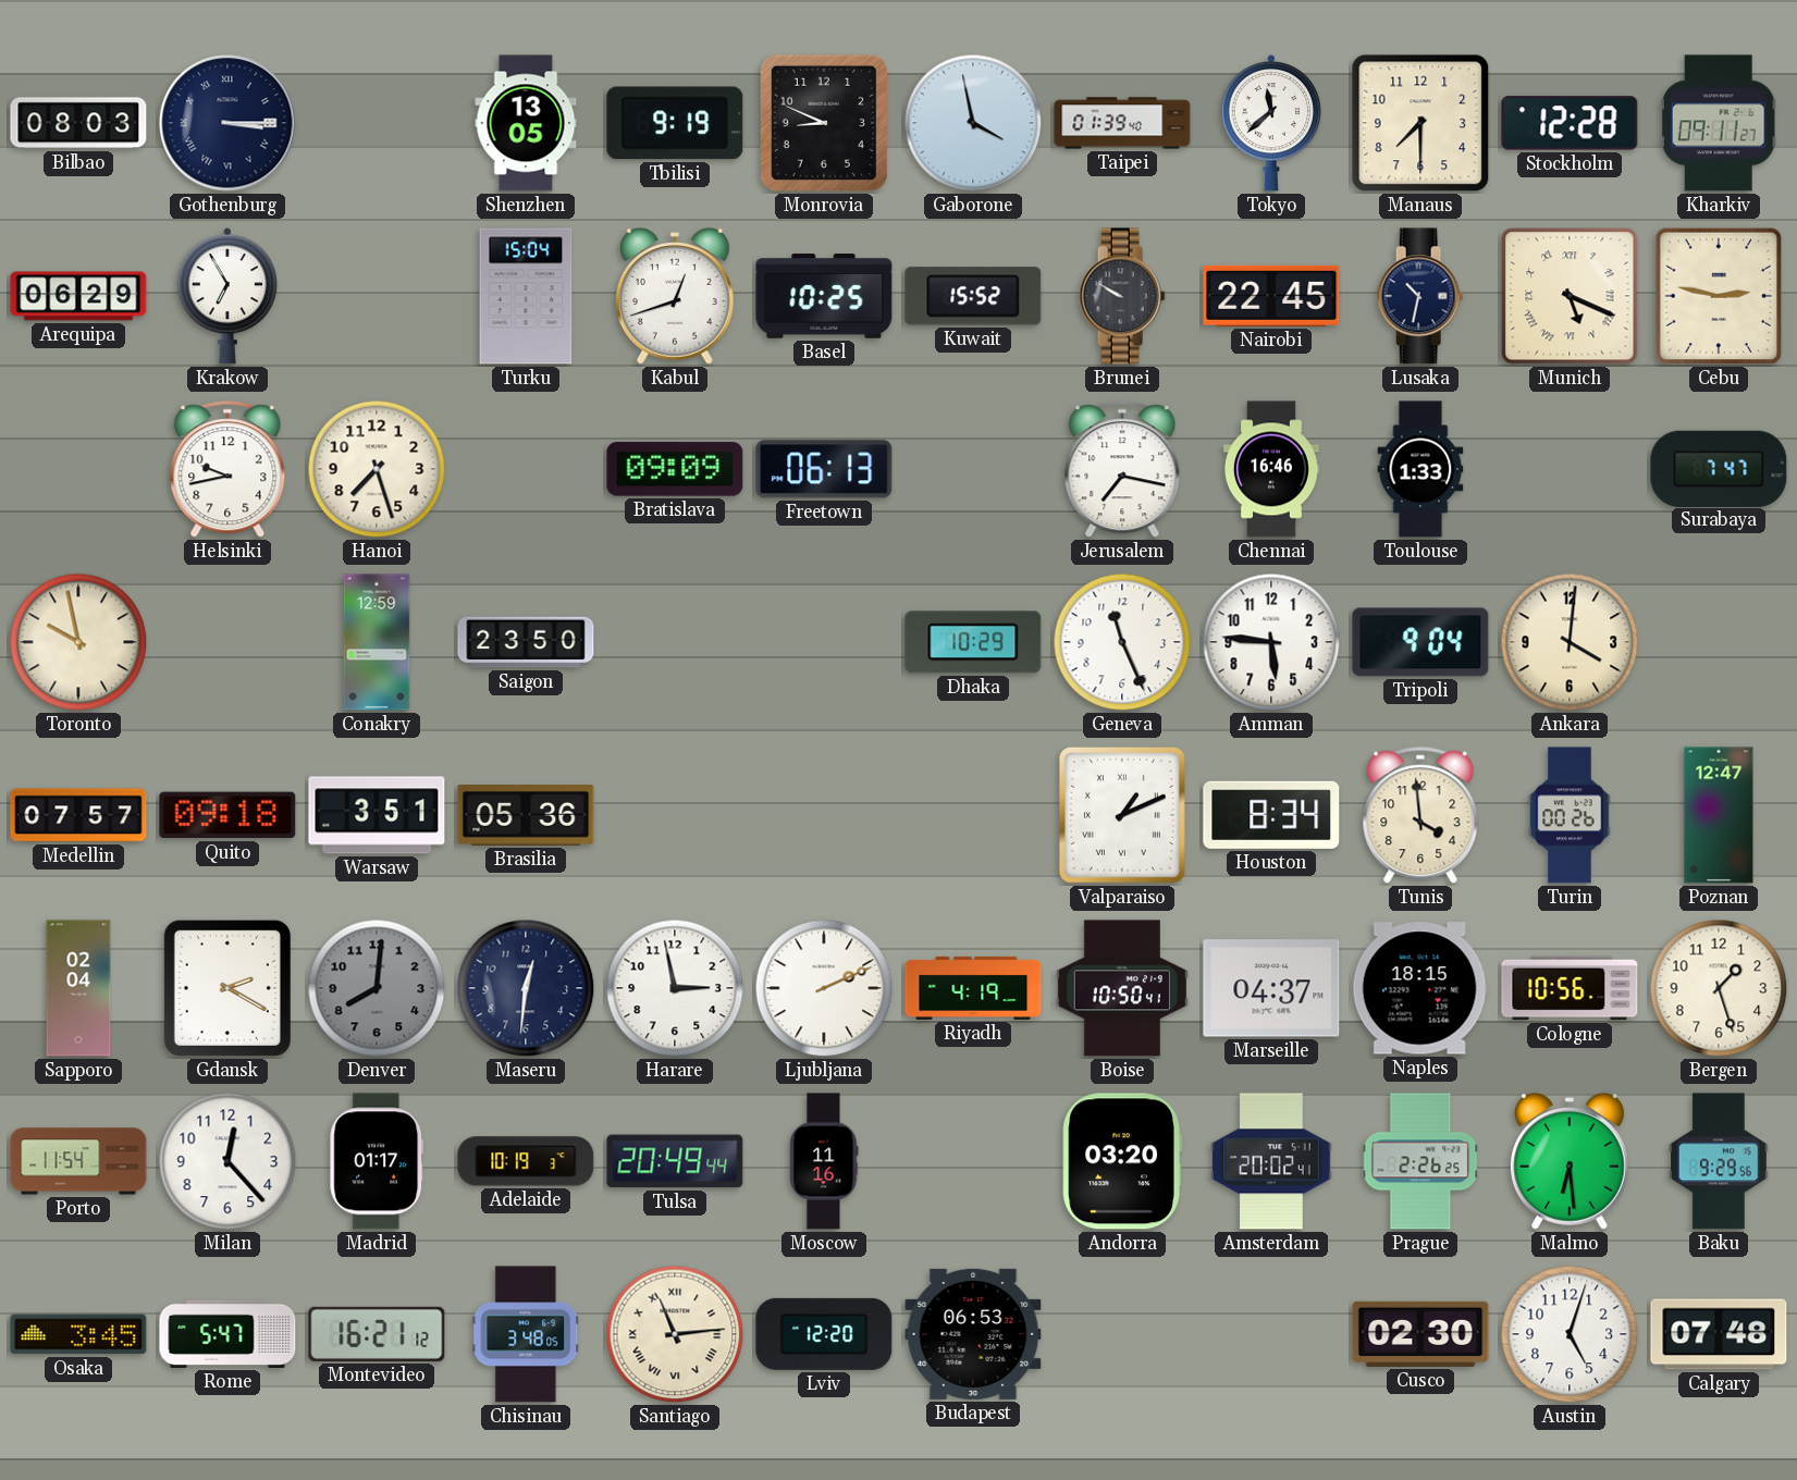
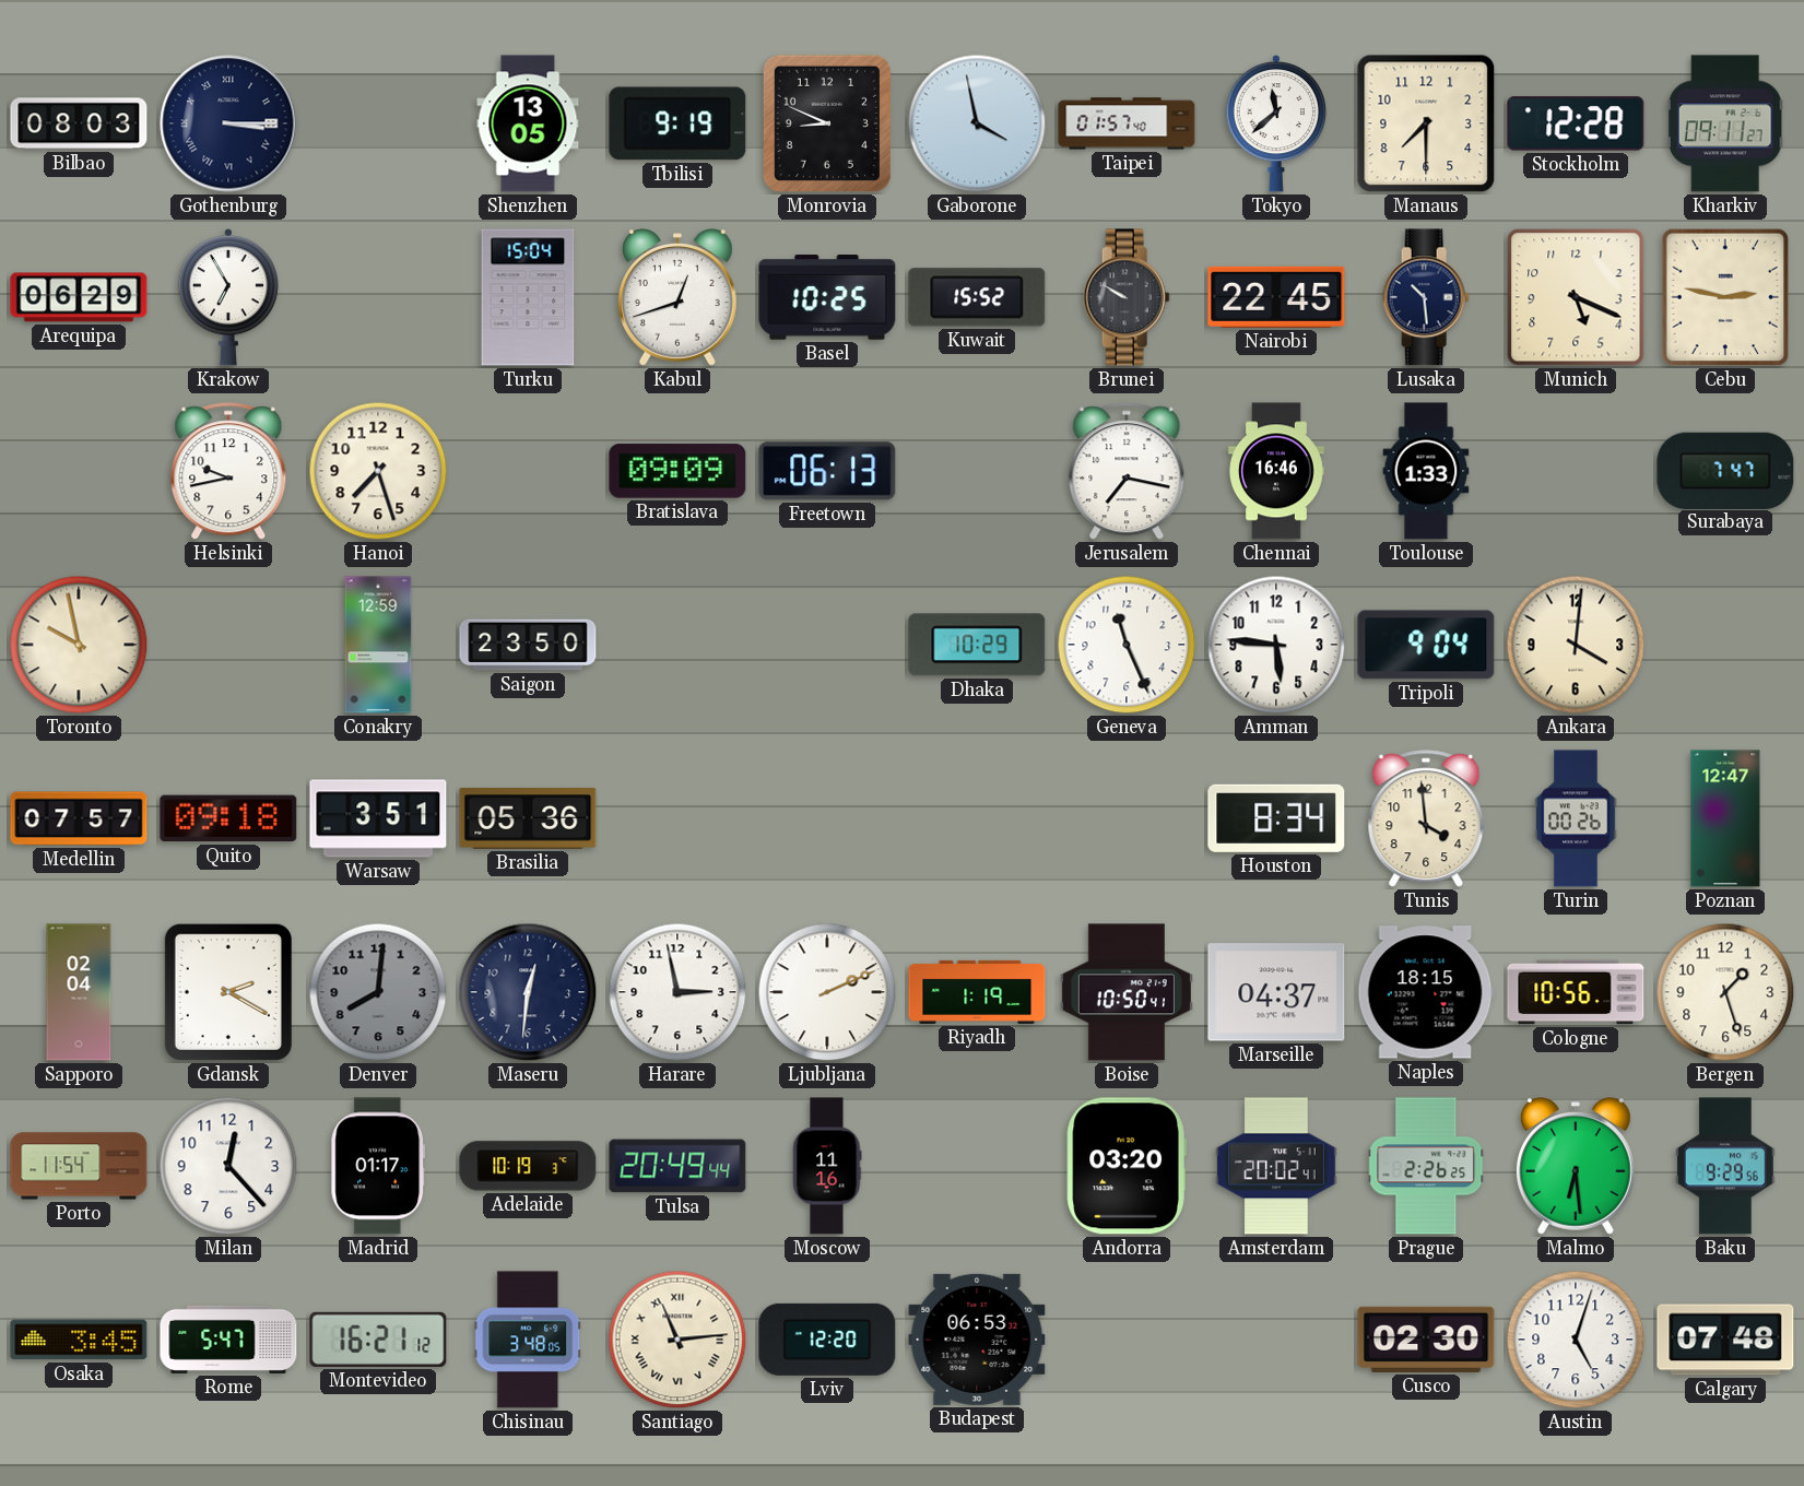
Taipei: 01:39 -> 01:57
Lusaka: 10:32 -> 10:29
Munich numerals: Roman -> Arabic
Valparaiso: 1:11 -> none
Riyadh: 4:19 -> 1:19
